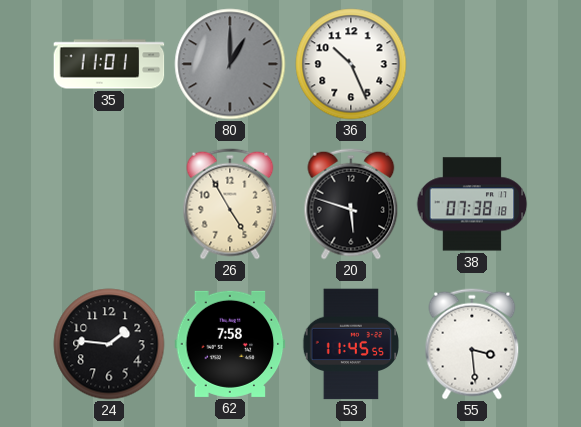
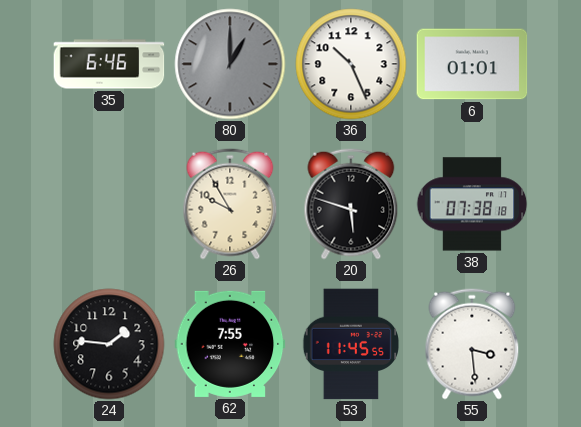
35: 11:01 -> 6:46
6: none -> 01:01
26: 4:55 -> 9:55
62: 7:58 -> 7:55
